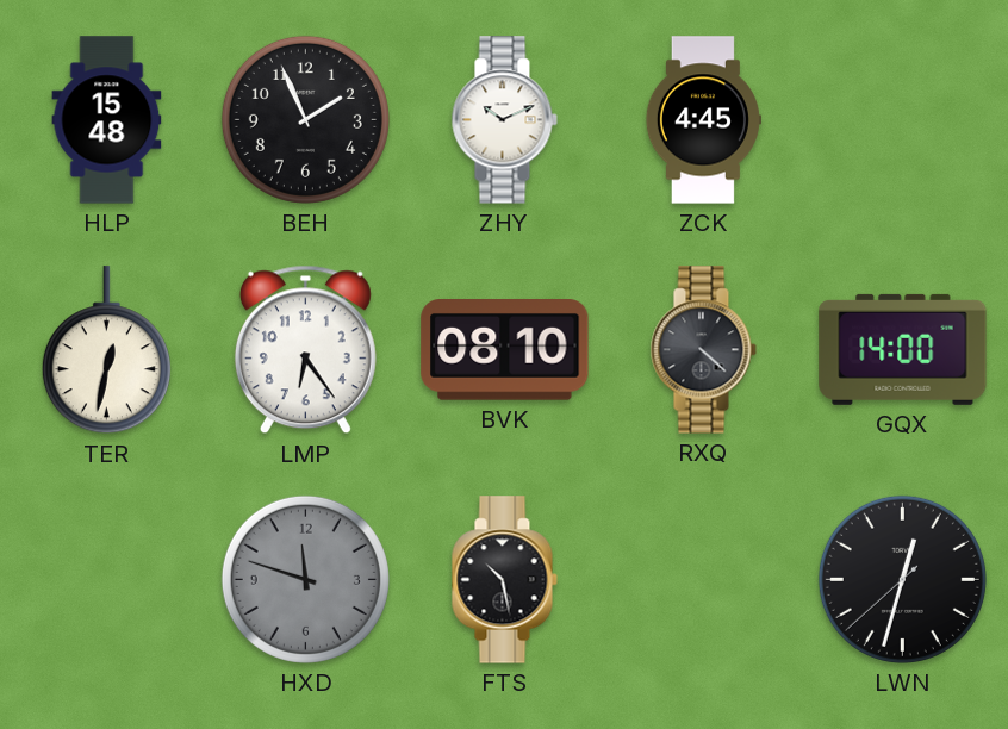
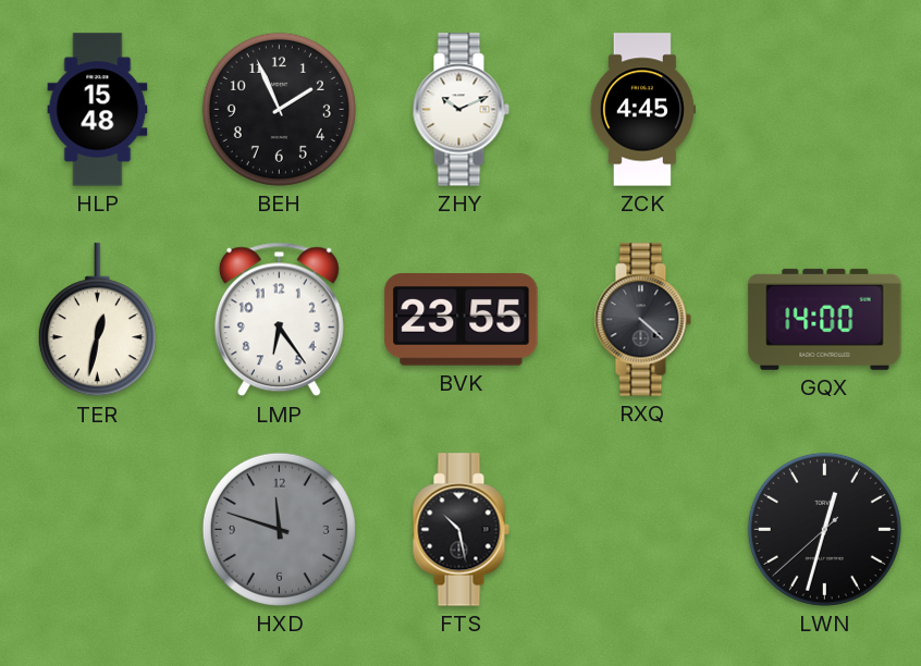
BVK: 08:10 -> 23:55
